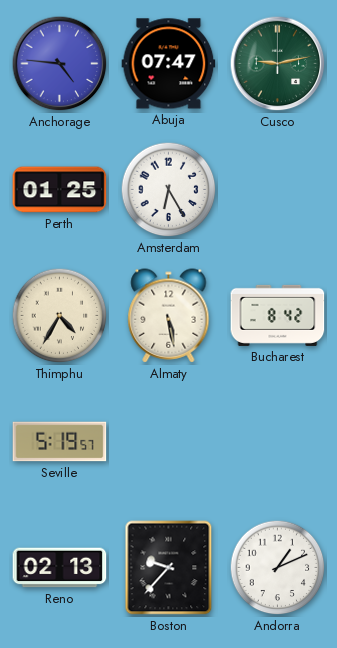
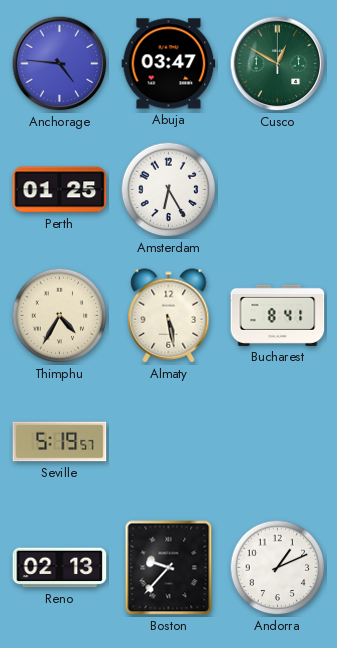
Abuja: 07:47 -> 03:47
Cusco: 9:13 -> 12:50
Bucharest: 8:42 -> 8:41
